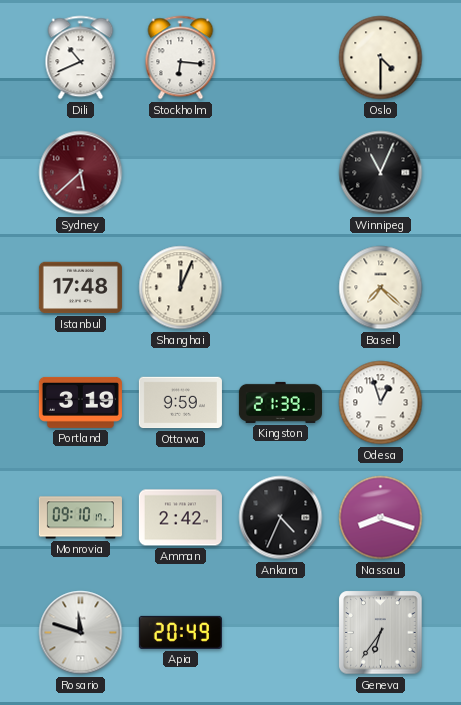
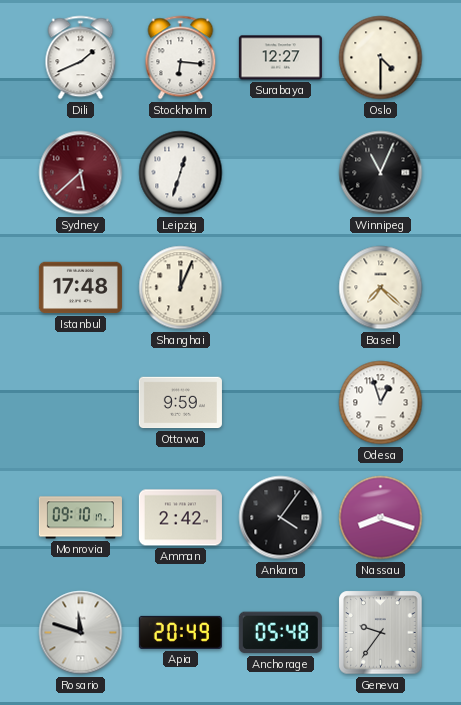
Dili: 10:41 -> 1:41
Surabaya: none -> 12:27
Leipzig: none -> 12:33
Portland: 3:19 -> none
Kingston: 21:39 -> none
Ankara: 4:34 -> 4:06
Anchorage: none -> 05:48
Geneva: 6:36 -> 9:36
